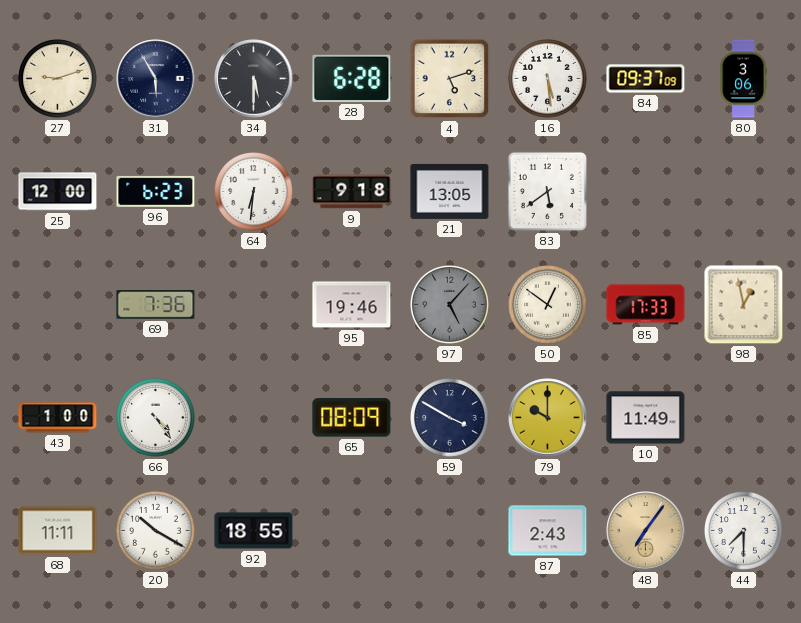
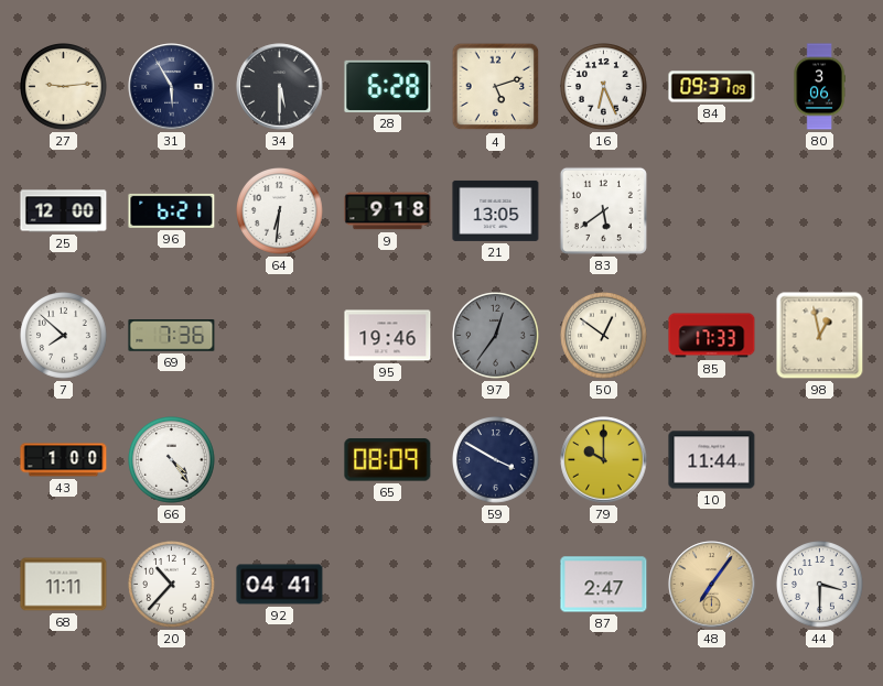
27: 9:12 -> 9:14
16: 5:29 -> 6:26
96: 6:23 -> 6:21
7: none -> 7:52
97: 5:07 -> 12:36
10: 11:49 -> 11:44
20: 10:20 -> 10:37
92: 18:55 -> 04:41
87: 2:43 -> 2:47
44: 7:30 -> 3:30
